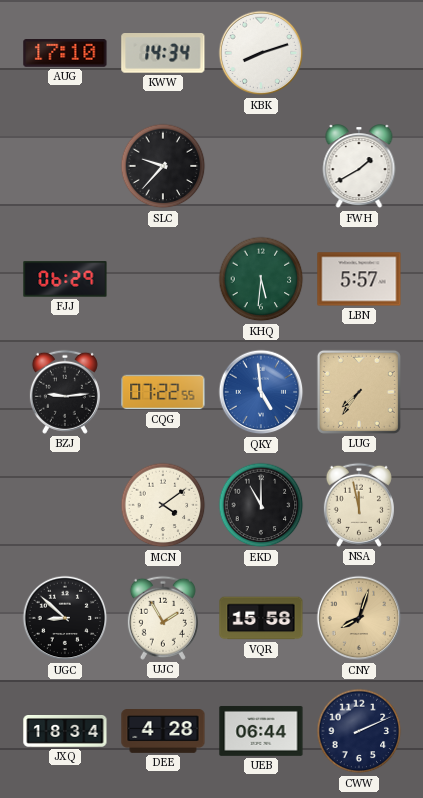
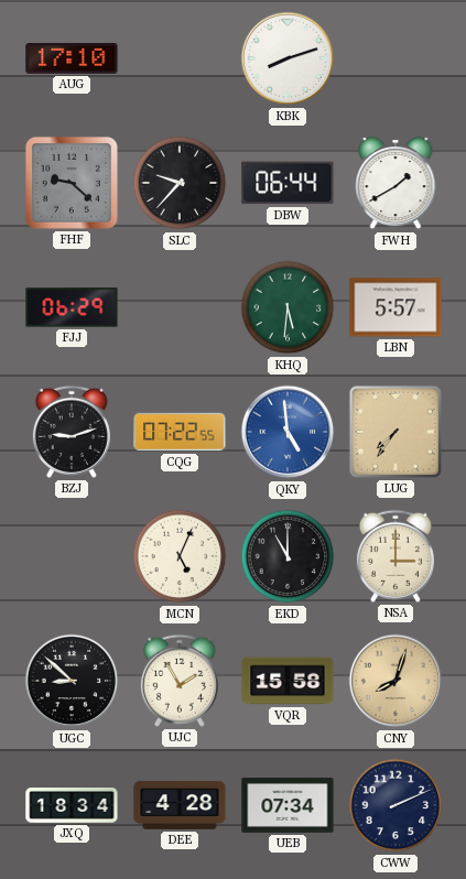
KWW: 14:34 -> none
FHF: none -> 9:22
DBW: none -> 06:44
BZJ: 9:14 -> 9:12
MCN: 4:09 -> 5:04
NSA: 11:58 -> 3:00
UEB: 06:44 -> 07:34
